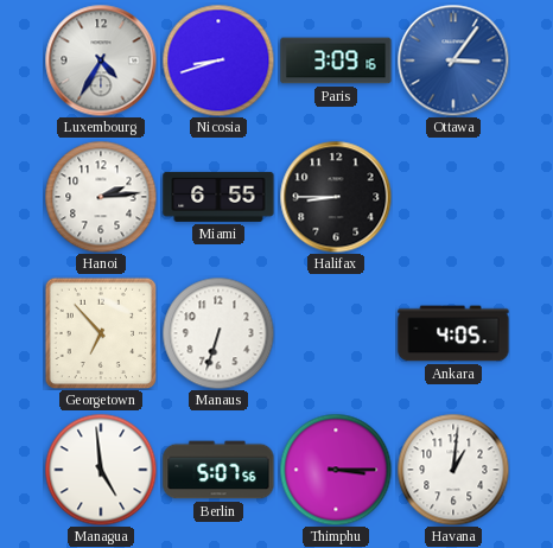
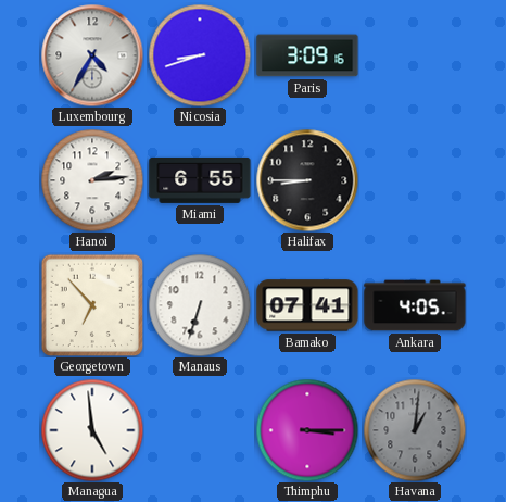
Ottawa: 3:06 -> none
Bamako: none -> 07:41
Berlin: 5:07 -> none
Havana dial: white -> grey
